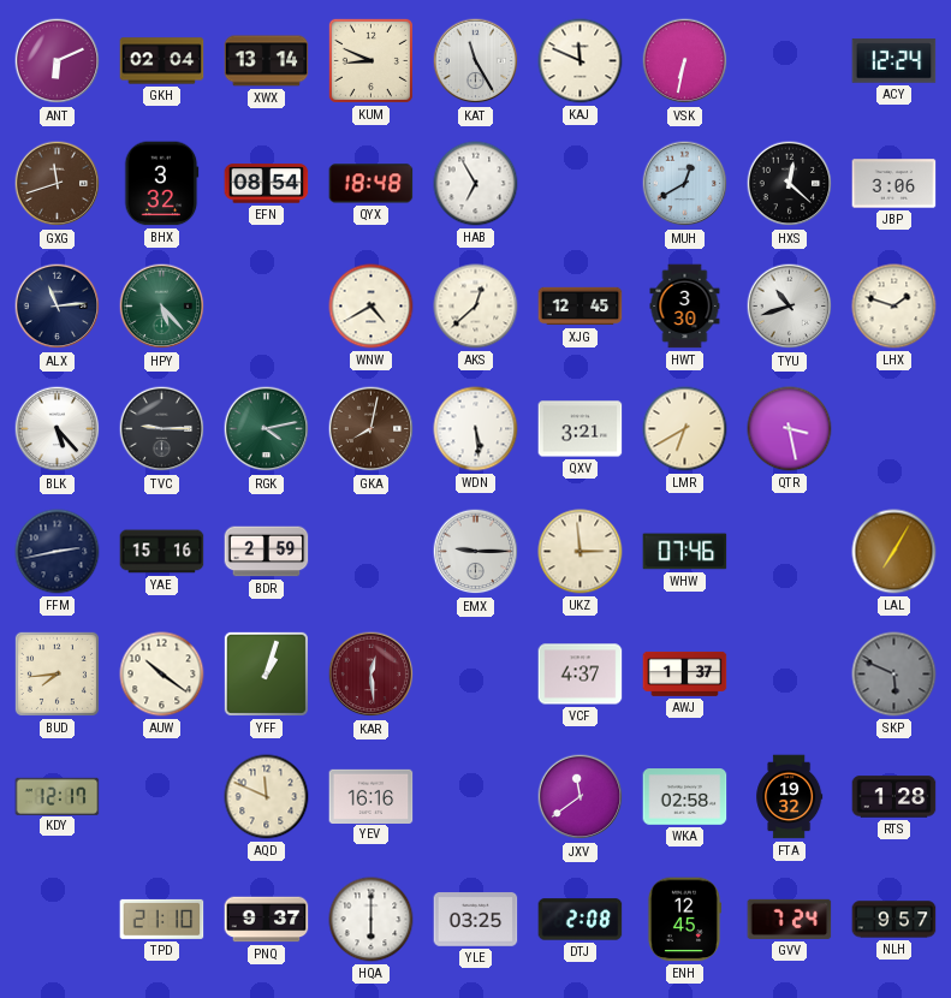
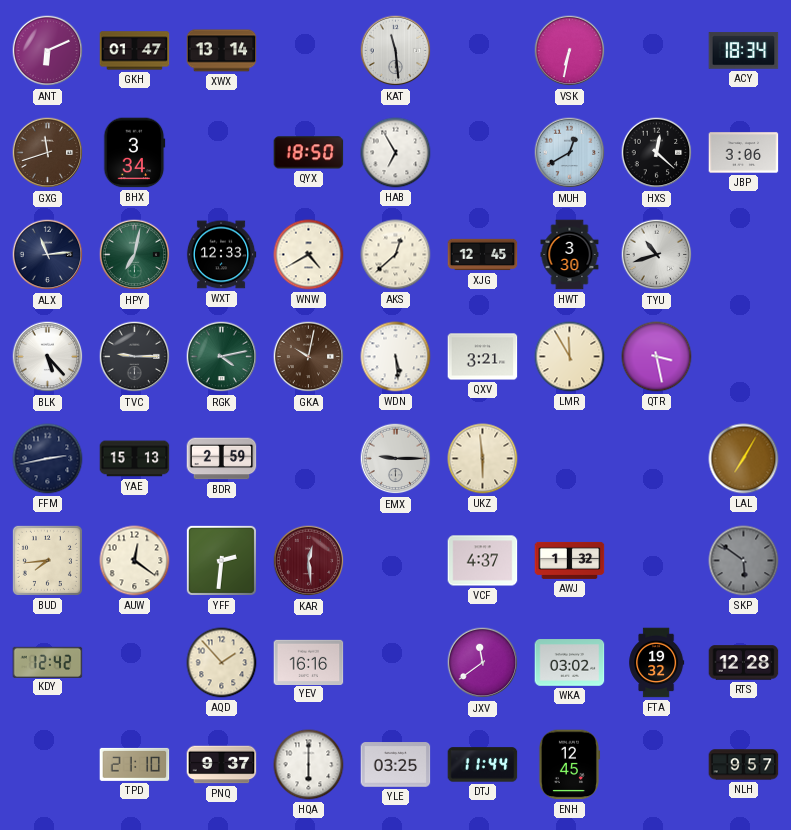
GKH: 02:04 -> 01:47
KUM: 8:49 -> none
KAT: 11:25 -> 11:29
KAJ: 11:49 -> none
ACY: 12:24 -> 18:34
BHX: 3:32 -> 3:34
EFN: 08:54 -> none
QYX: 18:48 -> 18:50
HPY: 5:23 -> 7:02
WXT: none -> 12:33
LHX: 1:48 -> none
GKA: 8:02 -> 10:02
LMR: 6:40 -> 11:55
YAE: 15:16 -> 15:13
UKZ: 2:59 -> 5:59
WHW: 07:46 -> none
AUW: 10:21 -> 12:21
YFF: 1:03 -> 2:31
AWJ: 1:37 -> 1:32
SKP: 5:49 -> 5:51
KDY: 12:17 -> 12:42
AQD: 11:49 -> 1:53
WKA: 02:58 -> 03:02
RTS: 1:28 -> 12:28
DTJ: 2:08 -> 11:44
GVV: 7:24 -> none
